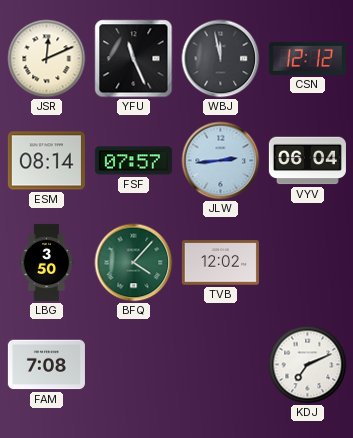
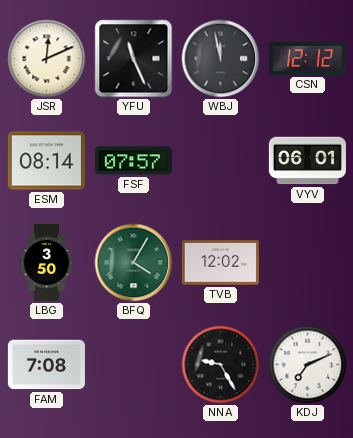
JLW: 2:44 -> none
VYV: 06:04 -> 06:01
BFQ: 4:07 -> 4:05
NNA: none -> 9:25
